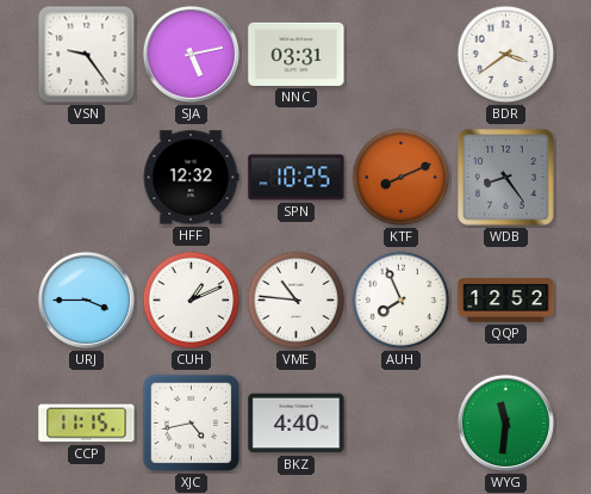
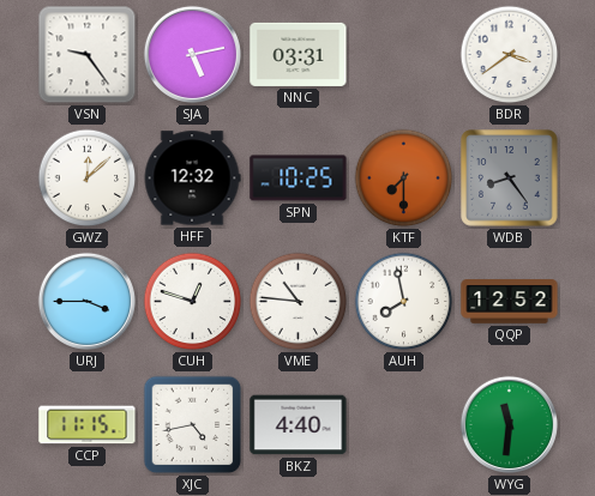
GWZ: none -> 12:08
KTF: 8:11 -> 7:30
CUH: 1:11 -> 12:48
AUH: 7:56 -> 7:58
